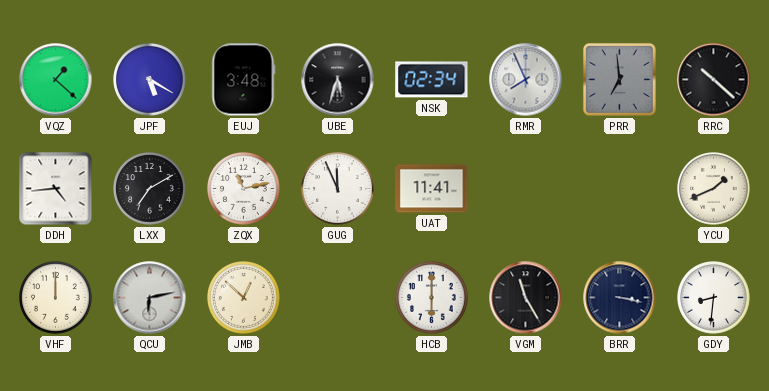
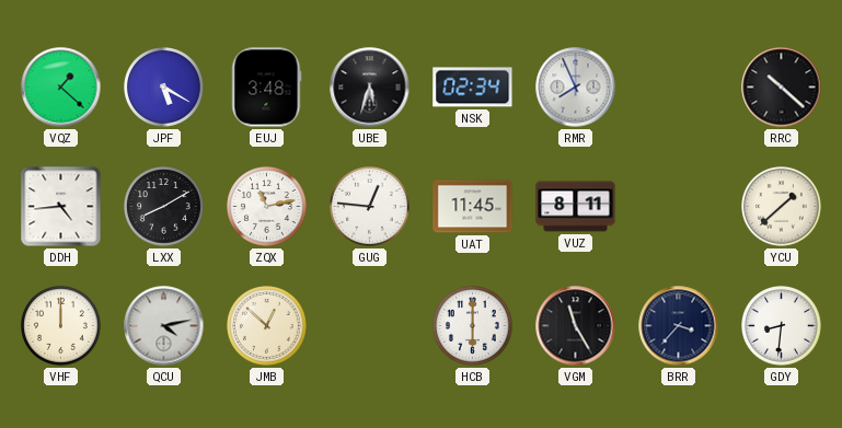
PRR: 6:59 -> none
LXX: 7:10 -> 8:10
GUG: 11:56 -> 12:46
UAT: 11:41 -> 11:45
VUZ: none -> 8:11
YCU: 1:41 -> 1:38
QCU: 6:13 -> 4:13
BRR: 3:17 -> 3:37
